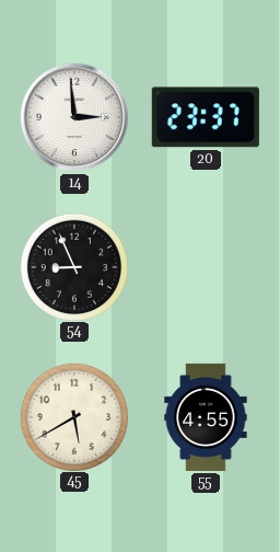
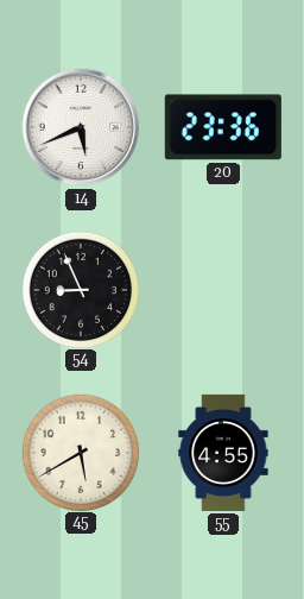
14: 2:59 -> 5:41
20: 23:37 -> 23:36
